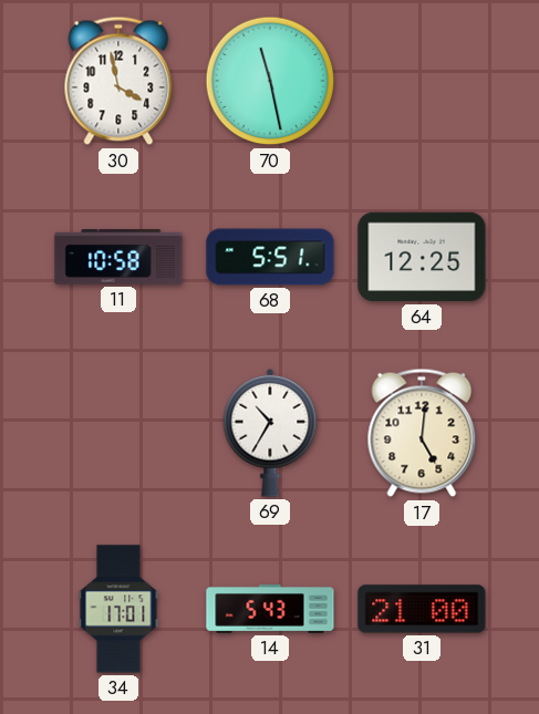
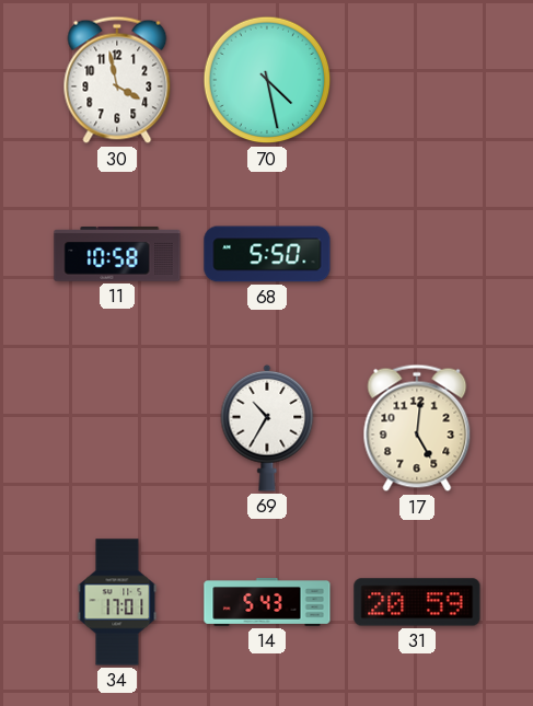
70: 11:28 -> 4:28
68: 5:51 -> 5:50
64: 12:25 -> none
31: 21:00 -> 20:59
